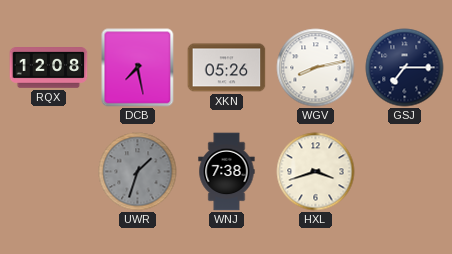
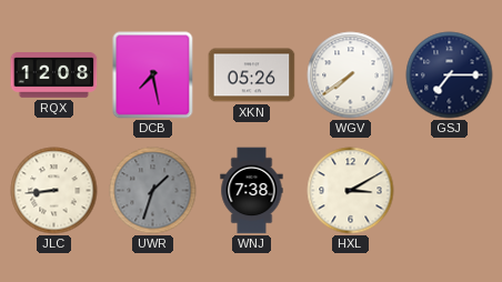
WGV: 8:13 -> 7:39
JLC: none -> 8:44
HXL: 3:42 -> 3:10
